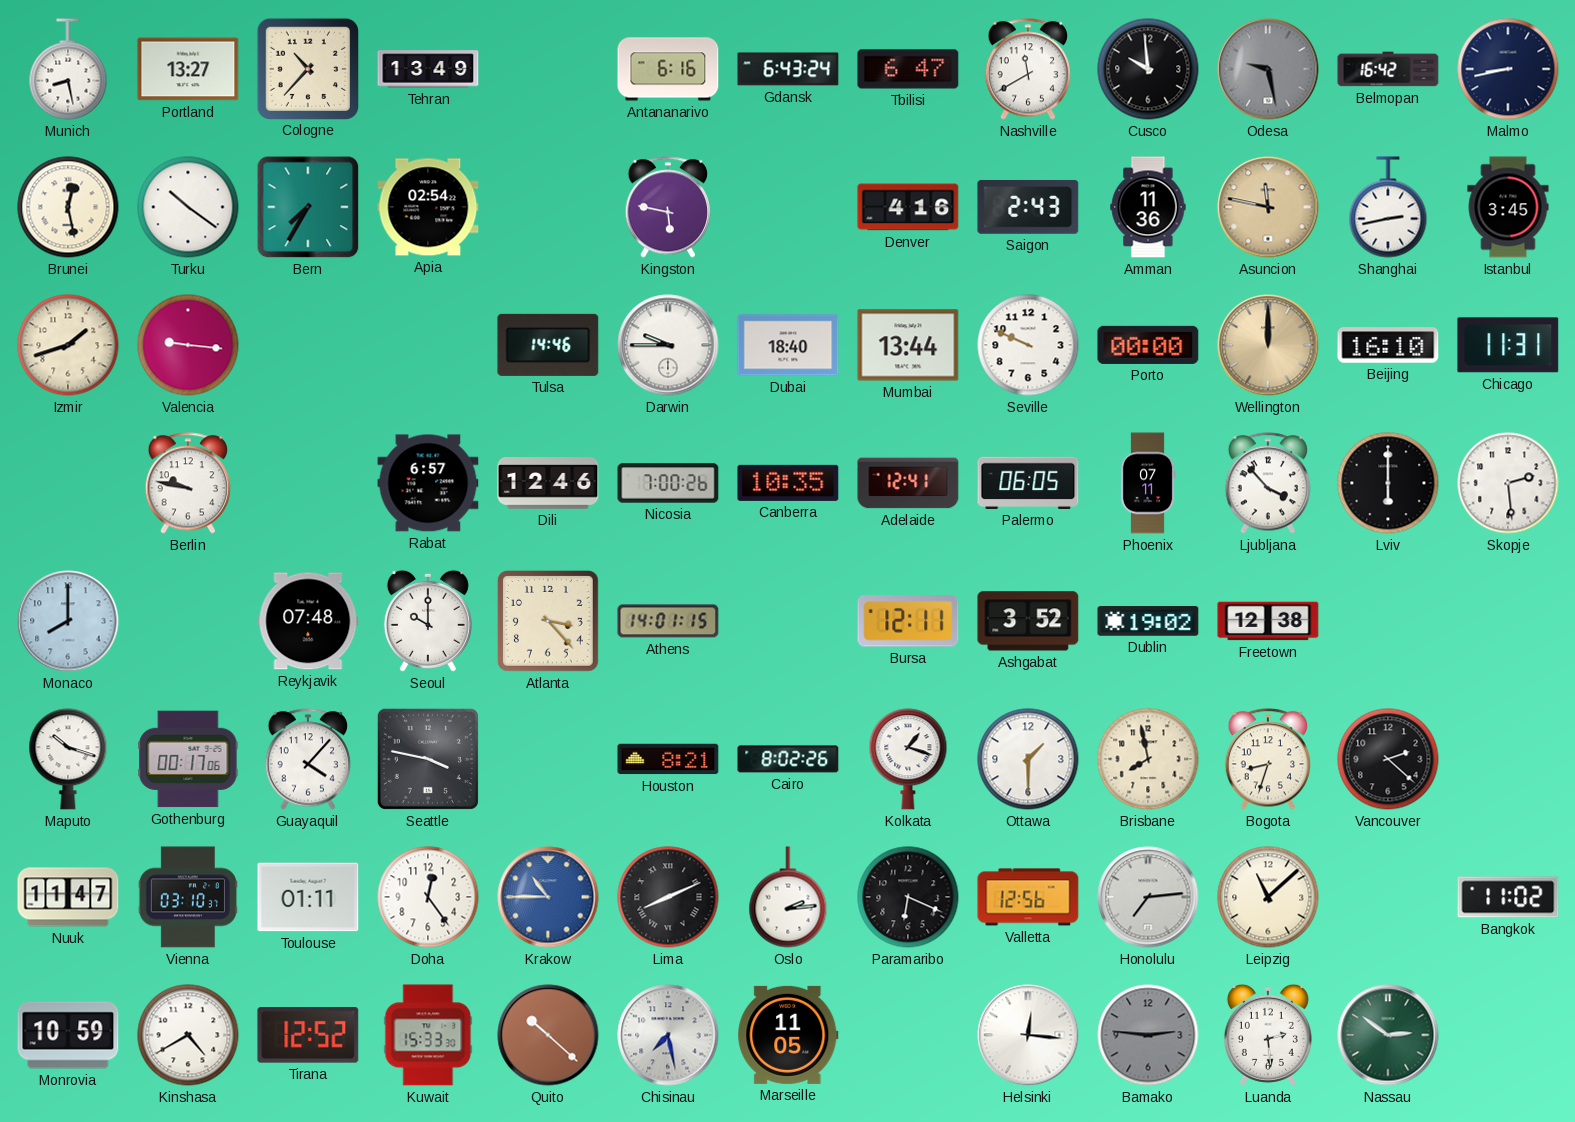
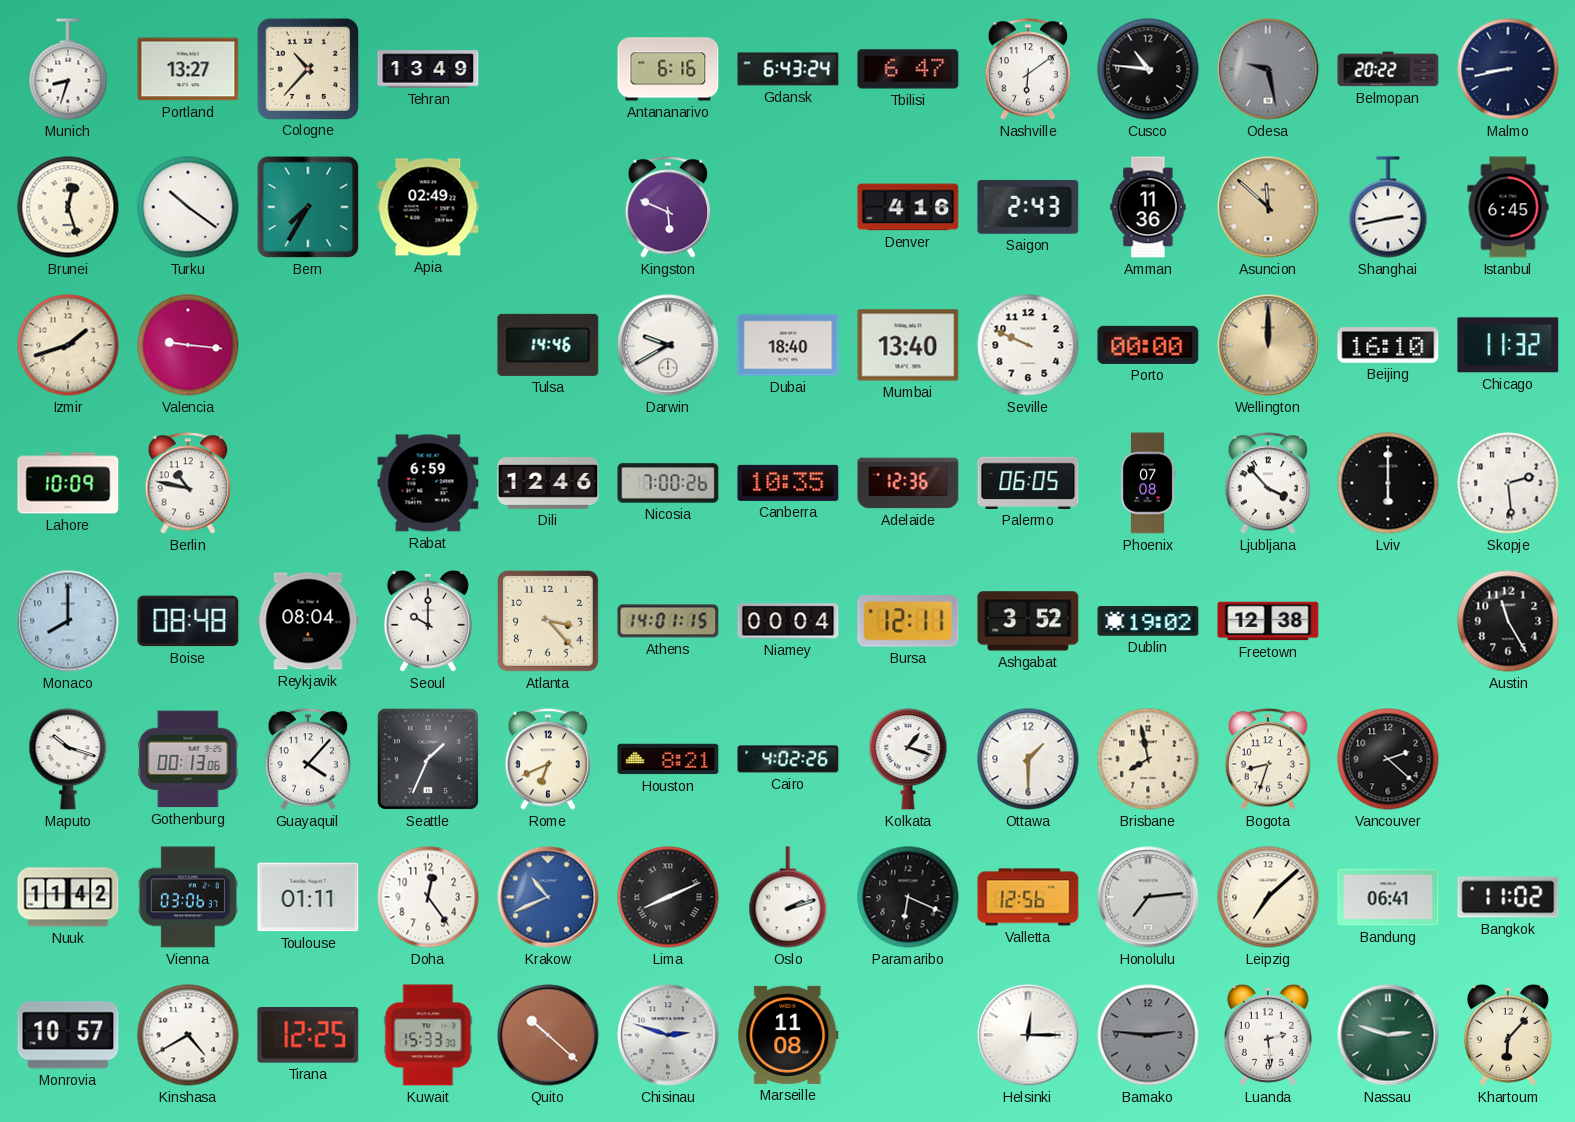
Munich: 8:28 -> 8:33
Nashville: 11:40 -> 6:09
Cusco: 9:59 -> 10:46
Belmopan: 16:42 -> 20:22
Brunei: 12:28 -> 12:27
Apia: 02:54 -> 02:49
Kingston: 5:47 -> 5:49
Asuncion: 11:47 -> 11:52
Istanbul: 3:45 -> 6:45
Darwin: 9:45 -> 9:40
Mumbai: 13:44 -> 13:40
Chicago: 11:31 -> 11:32
Lahore: none -> 10:09
Berlin: 9:47 -> 10:47
Rabat: 6:57 -> 6:59
Adelaide: 12:41 -> 12:36
Phoenix: 07:11 -> 07:08
Boise: none -> 08:48
Reykjavik: 07:48 -> 08:04
Niamey: none -> 00:04
Austin: none -> 11:25
Gothenburg: 00:17 -> 00:13
Seattle: 3:47 -> 1:34
Rome: none -> 6:41
Cairo: 8:02 -> 4:02
Nuuk: 11:47 -> 11:42
Vienna: 03:10 -> 03:06
Krakow: 10:45 -> 10:41
Oslo: 2:14 -> 2:12
Leipzig: 11:08 -> 7:08
Bandung: none -> 06:41
Monrovia: 10:59 -> 10:57
Tirana: 12:52 -> 12:25
Chisinau: 7:28 -> 2:48
Marseille: 11:05 -> 11:08
Helsinki: 12:16 -> 12:15
Nassau: 2:51 -> 2:48
Khartoum: none -> 6:07
